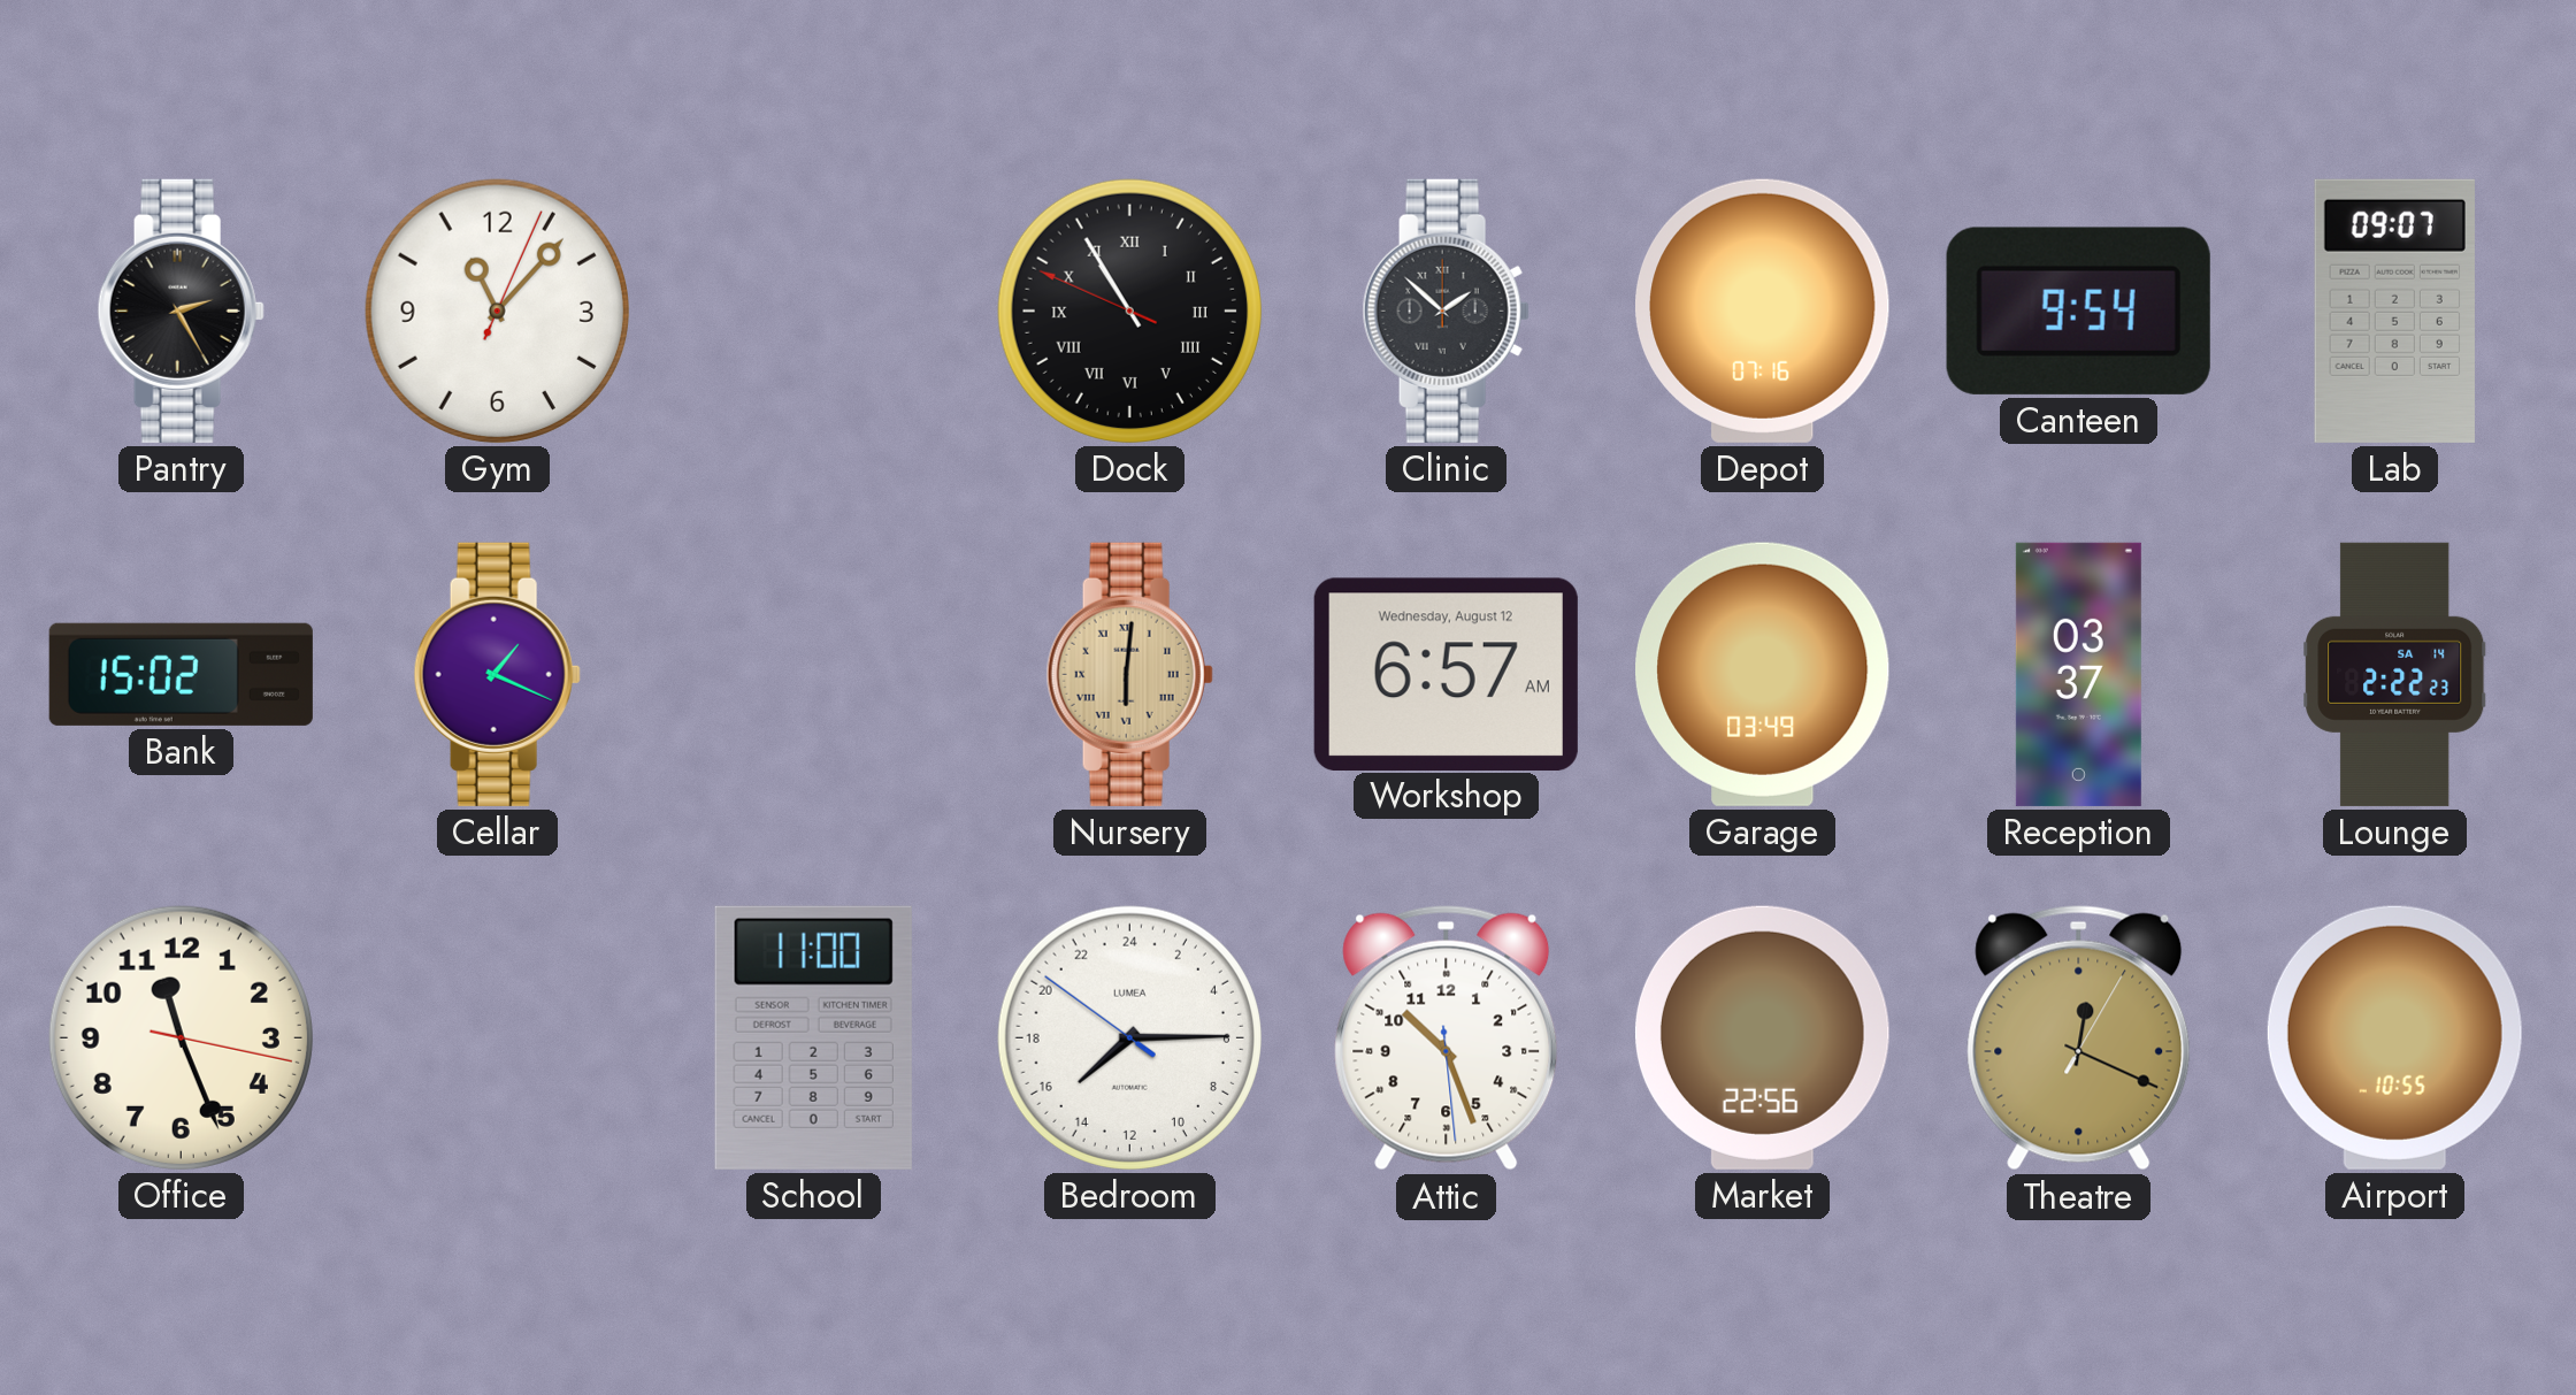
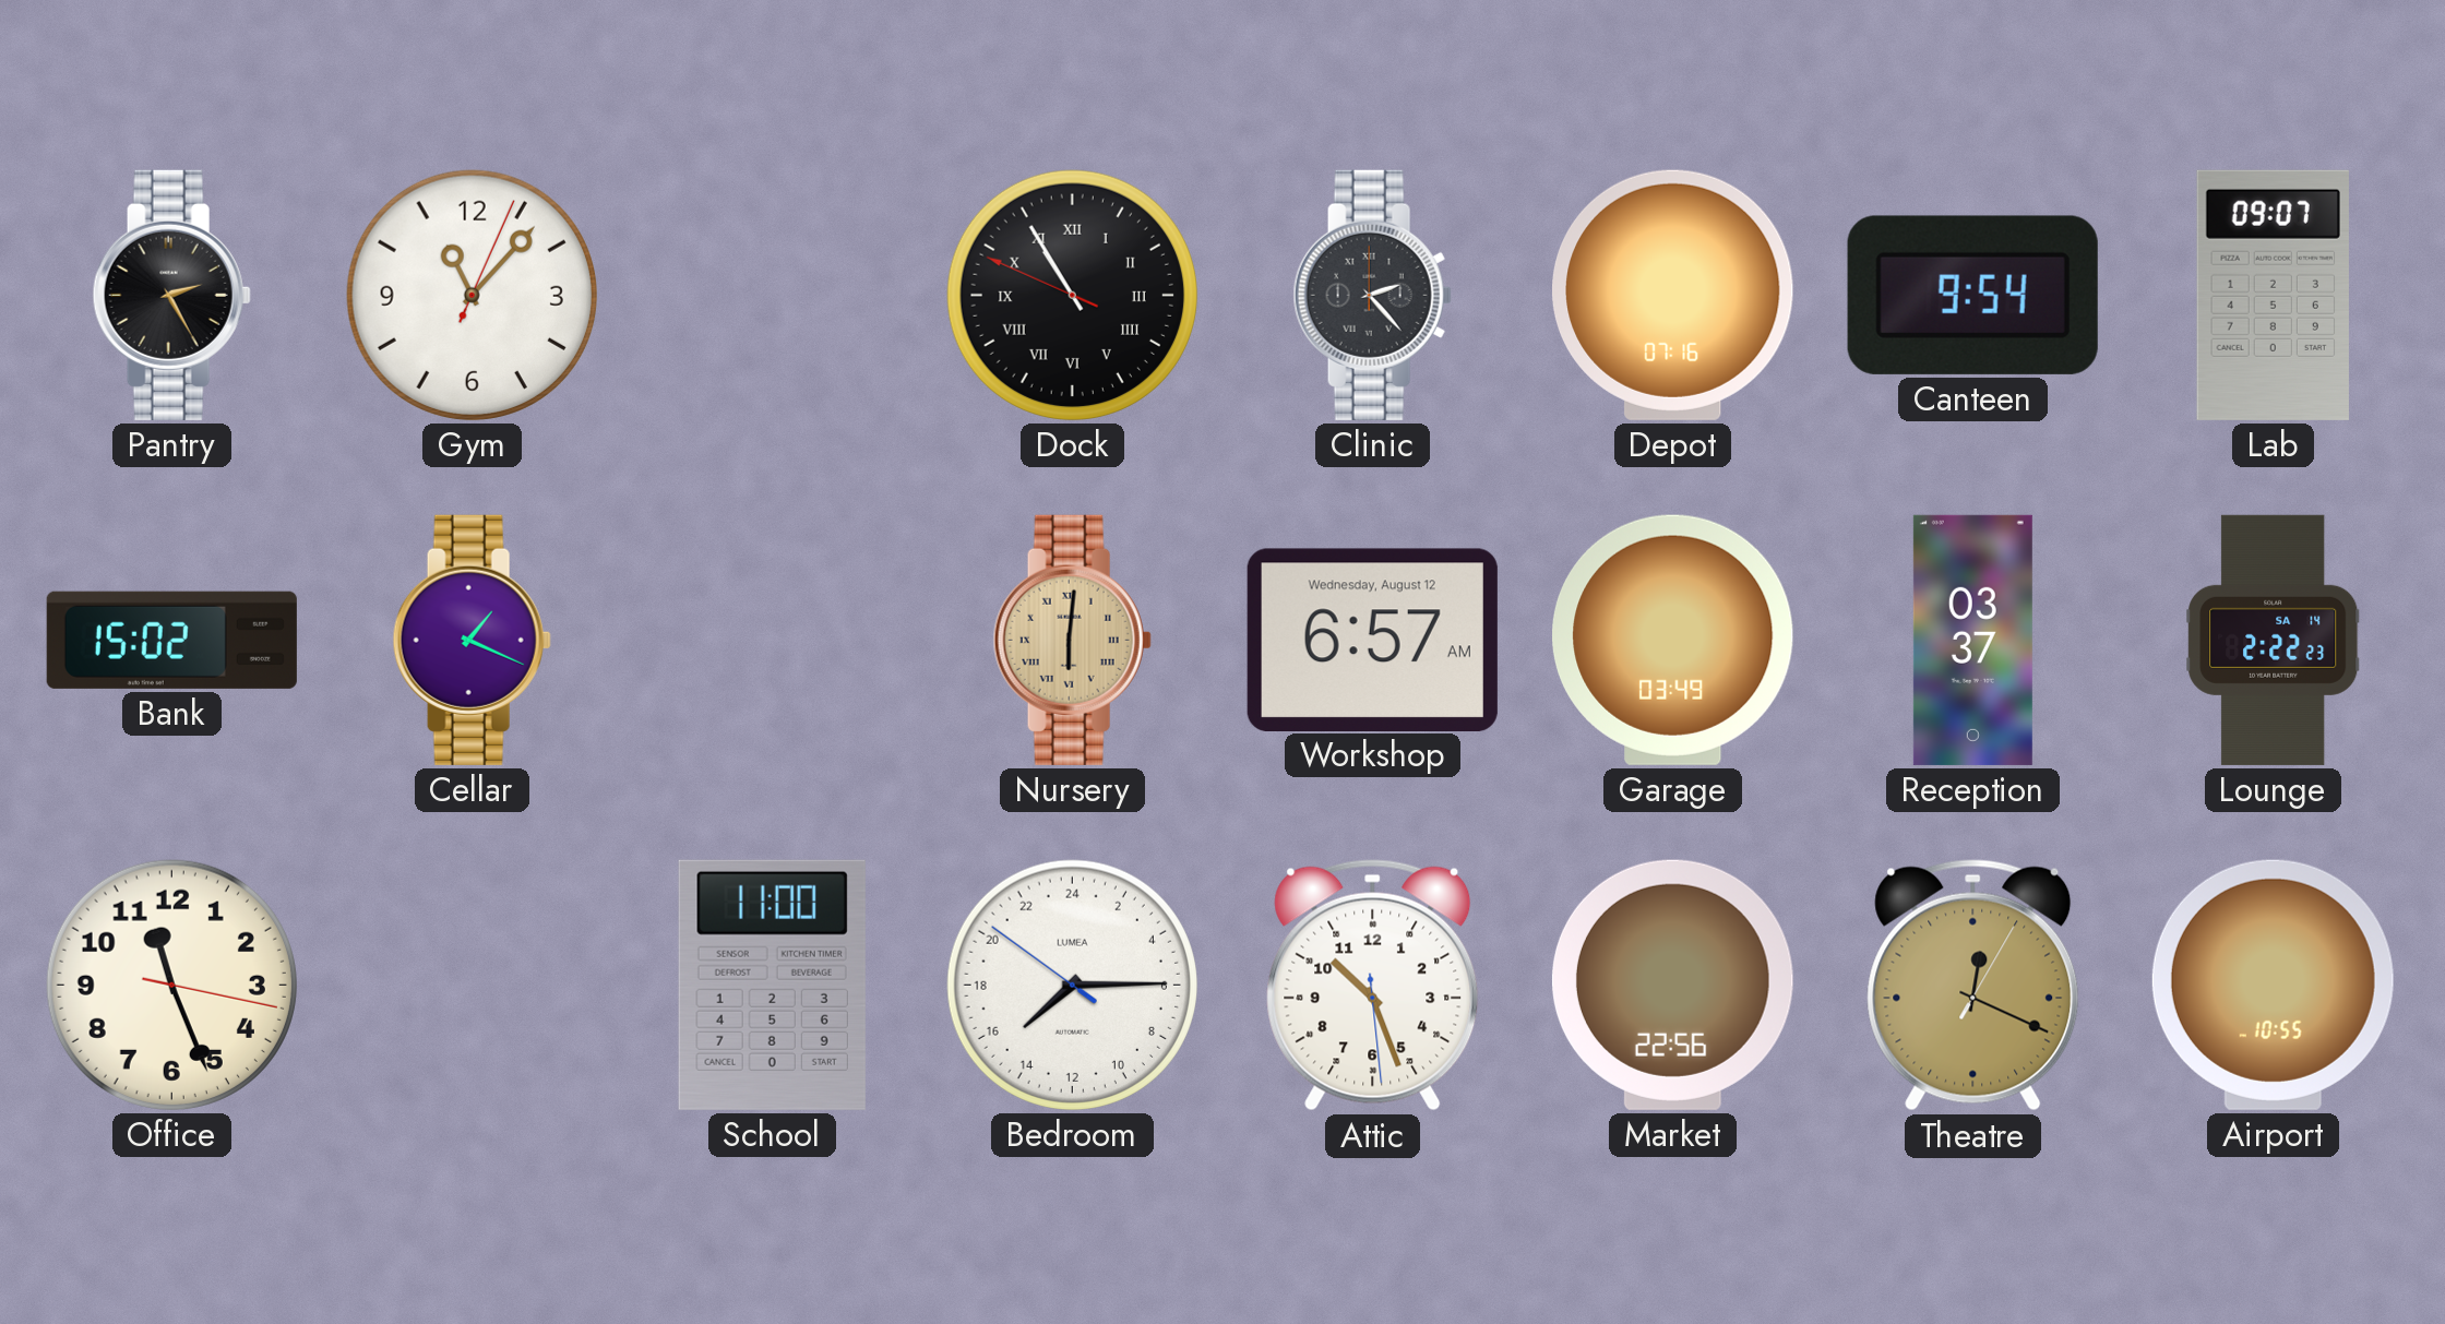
Clinic: 1:52 -> 2:23
